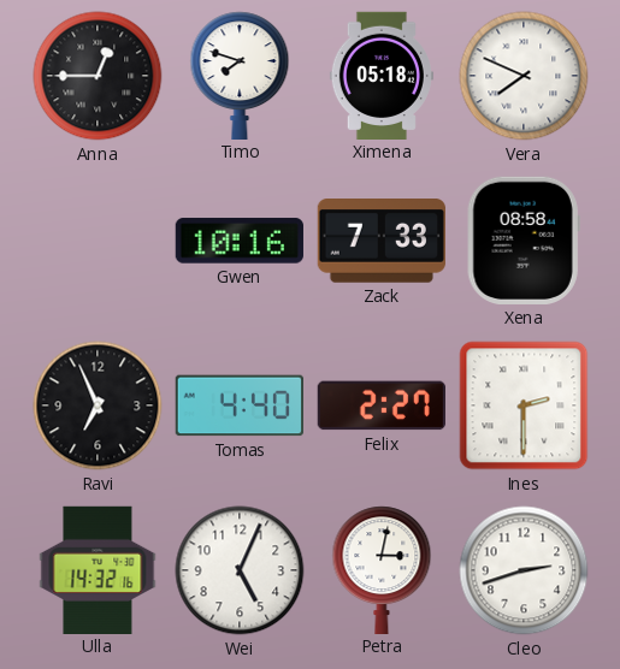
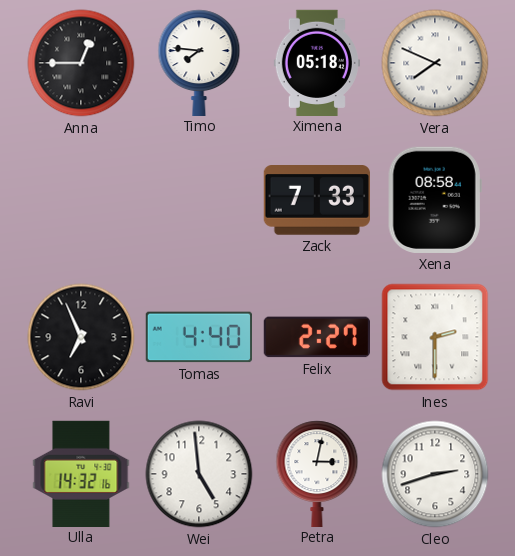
Timo: 7:48 -> 7:46
Gwen: 10:16 -> none
Wei: 5:04 -> 4:59
